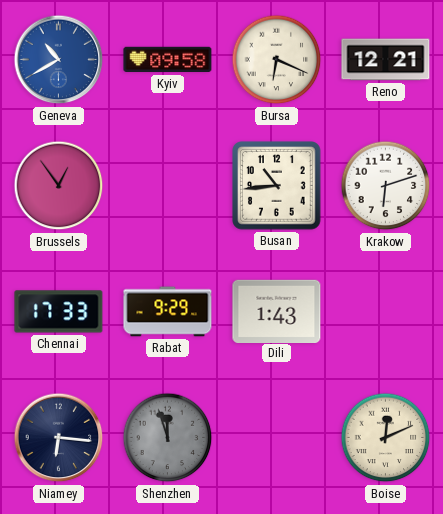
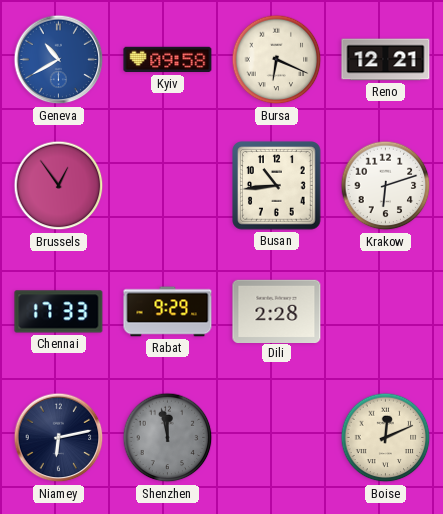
Dili: 1:43 -> 2:28
Niamey: 6:16 -> 6:13
Shenzhen: 11:57 -> 11:58
